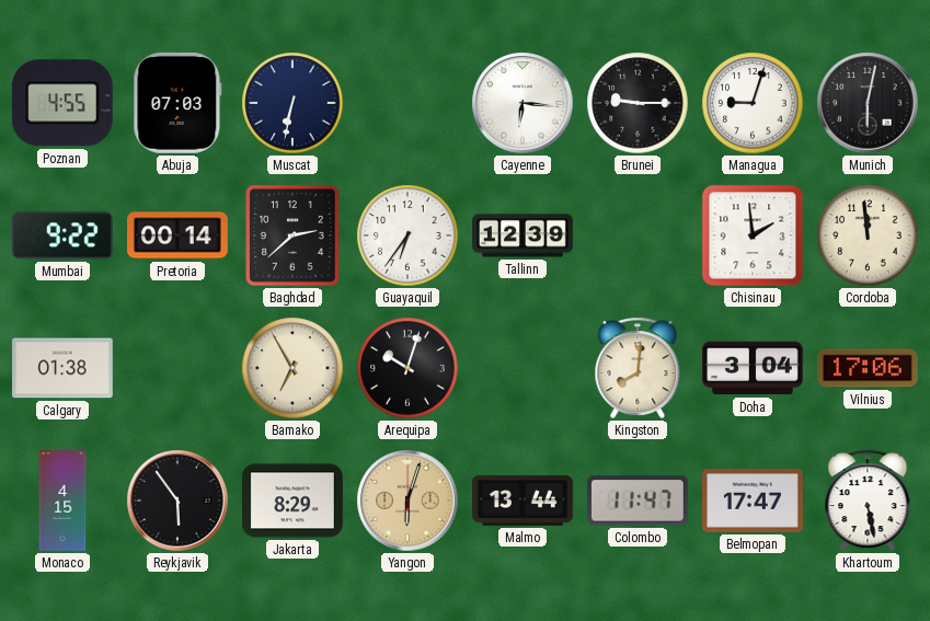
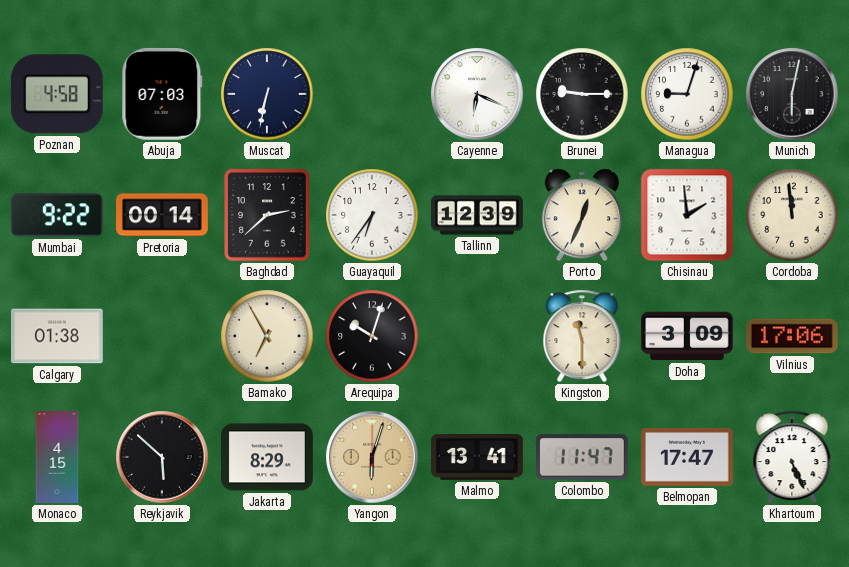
Poznan: 4:55 -> 4:58
Cayenne: 6:16 -> 6:19
Porto: none -> 12:34
Kingston: 8:01 -> 11:30
Doha: 3:04 -> 3:09
Reykjavik: 5:54 -> 5:52
Malmo: 13:44 -> 13:41
Khartoum: 5:28 -> 5:26
